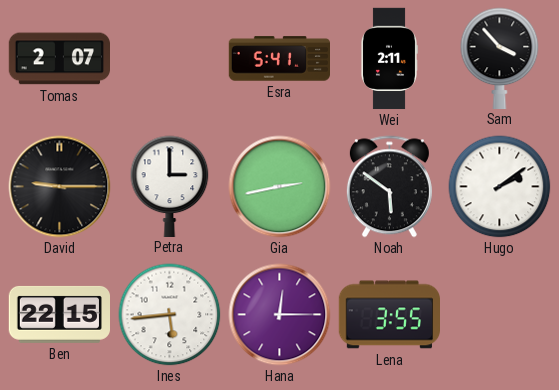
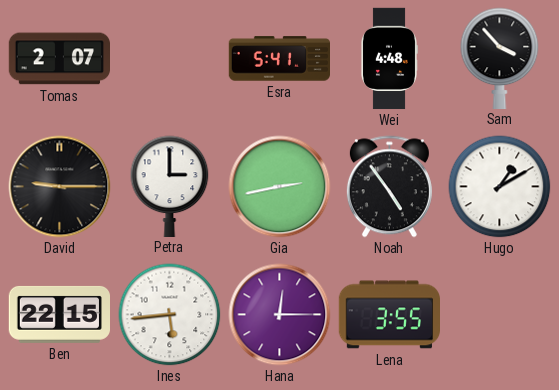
Wei: 2:11 -> 4:48
Noah: 5:51 -> 4:54
Hugo: 2:09 -> 1:10
